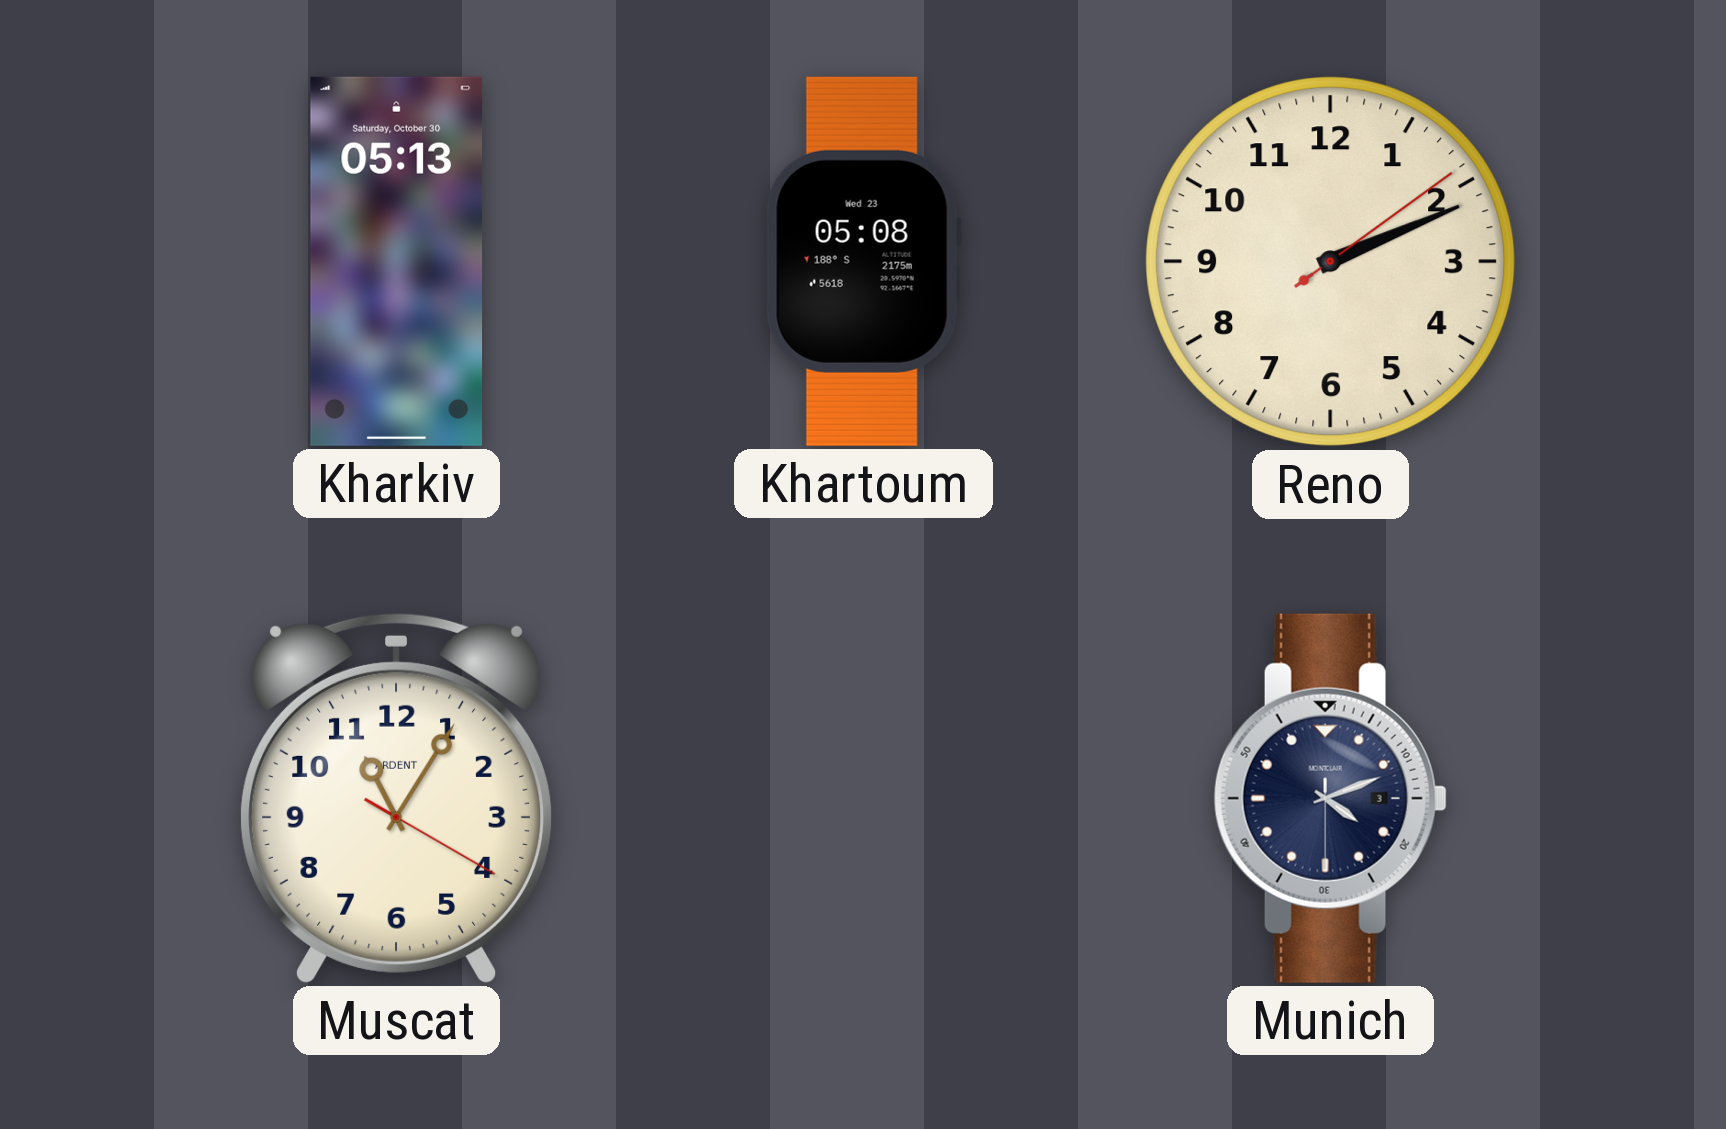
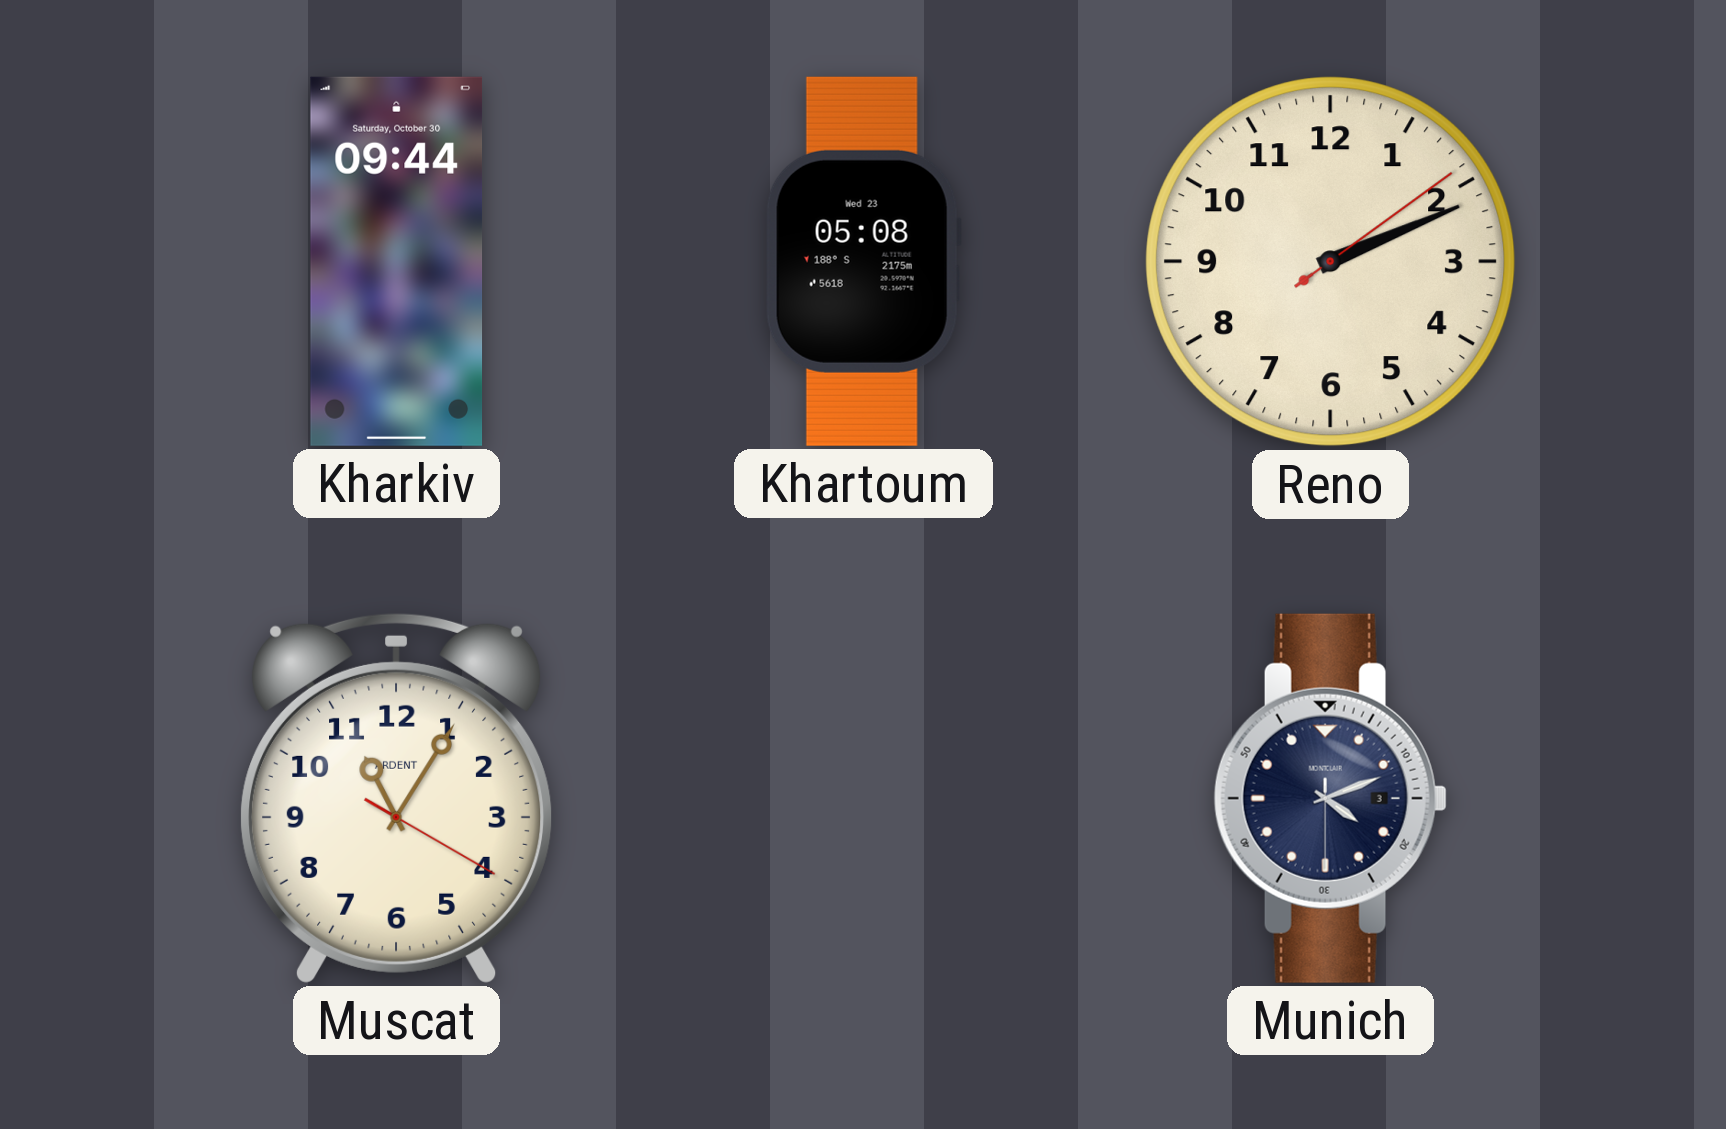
Kharkiv: 05:13 -> 09:44
